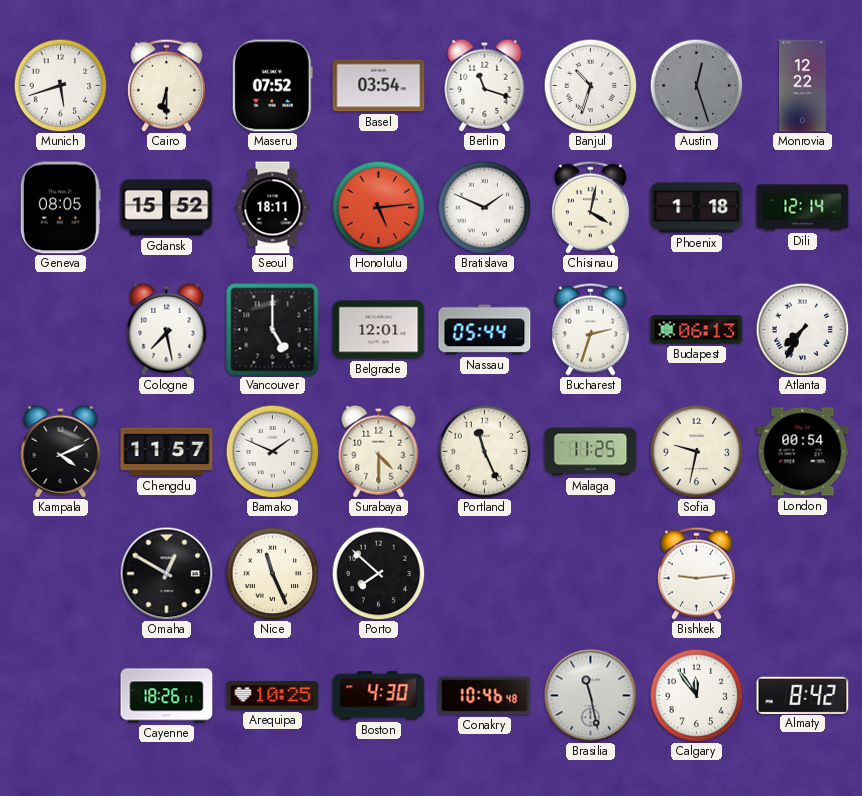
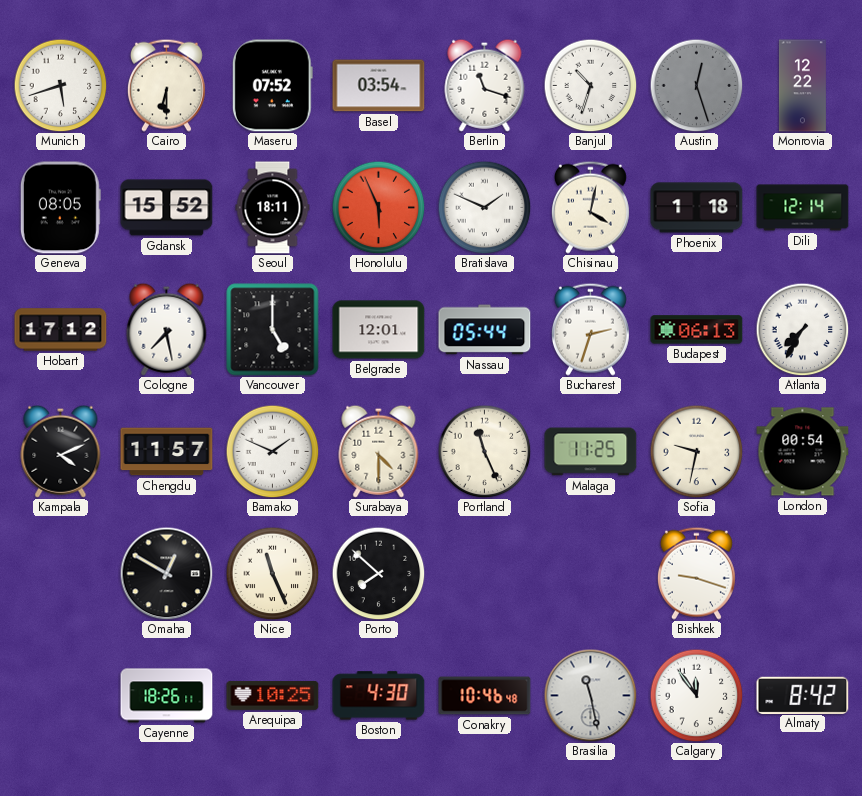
Honolulu: 5:14 -> 5:56
Hobart: none -> 17:12
Bishkek: 9:14 -> 9:18
